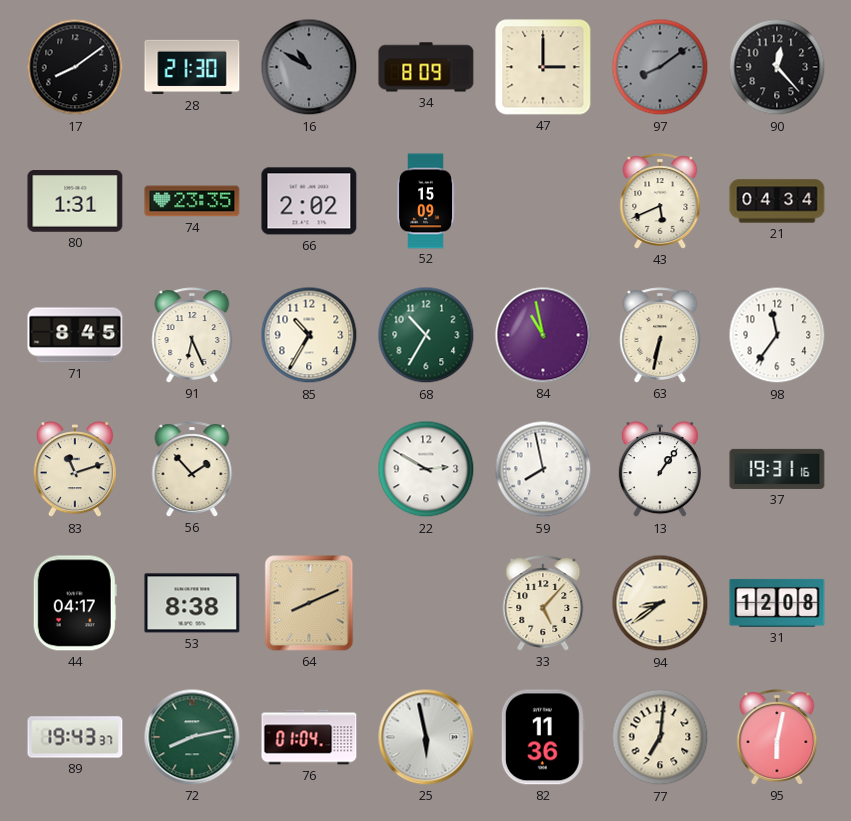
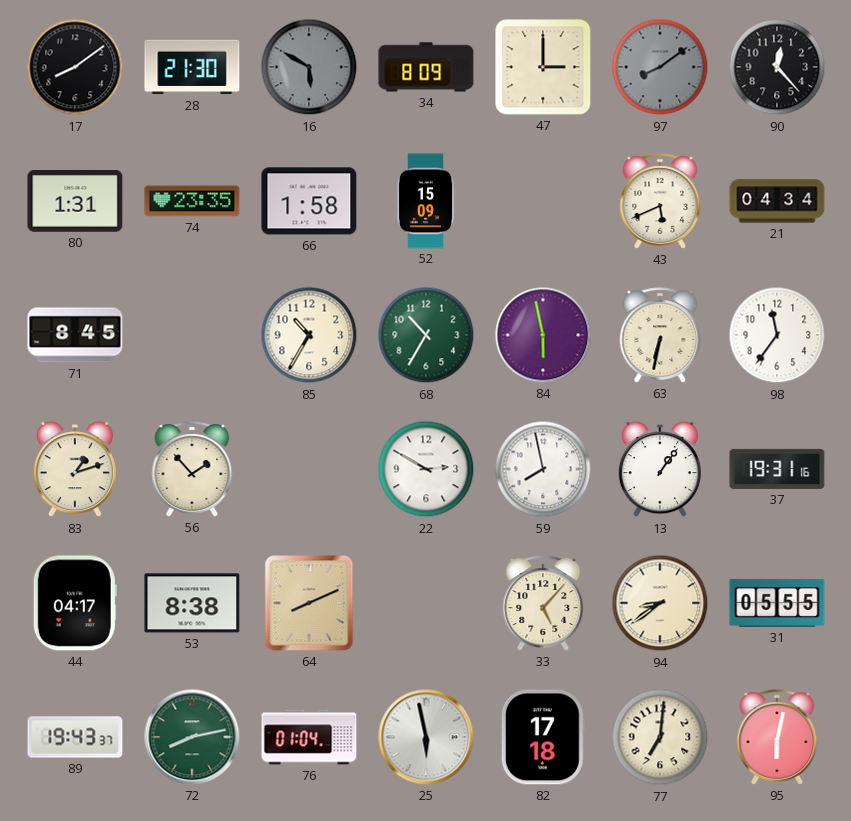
16: 10:50 -> 5:50
66: 2:02 -> 1:58
91: 6:26 -> none
84: 10:58 -> 5:58
83: 11:12 -> 1:12
31: 12:08 -> 05:55
82: 11:36 -> 17:18
